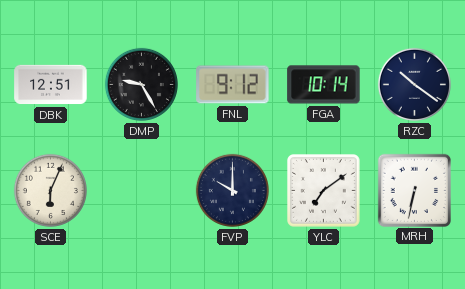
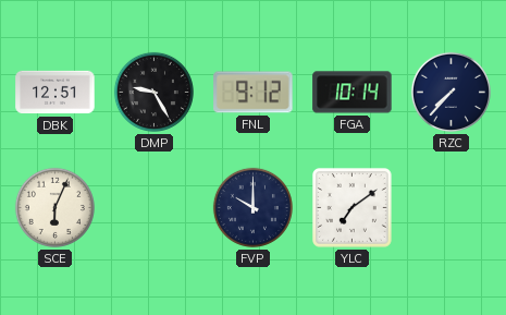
RZC: 10:21 -> 7:37
MRH: 6:32 -> none
